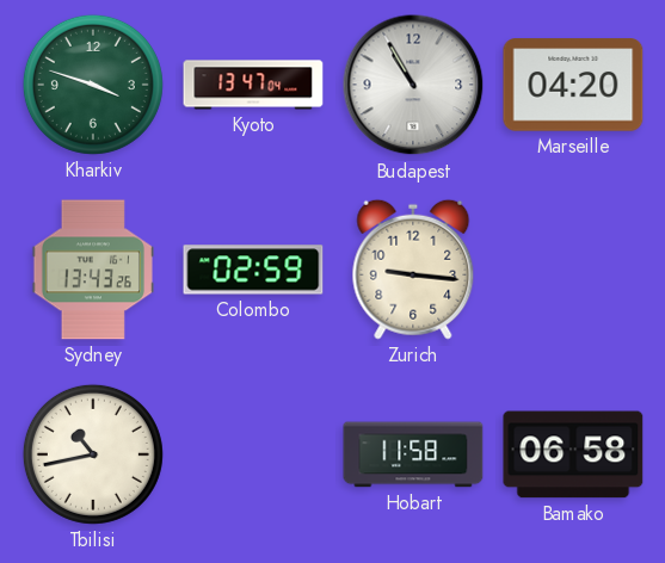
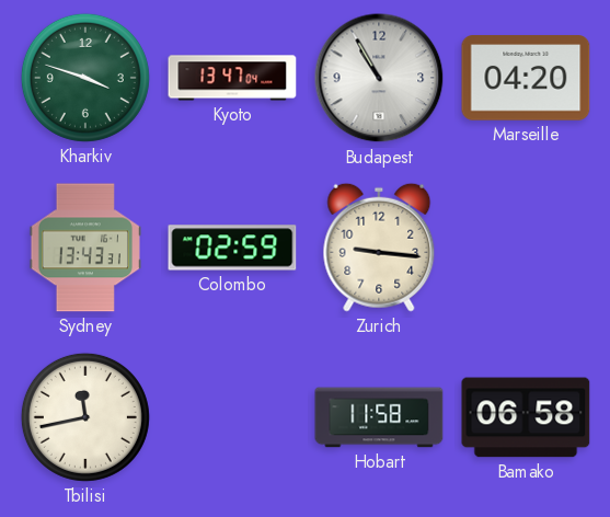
Sydney: 13:43:26 -> 13:43:31
Tbilisi: 10:43 -> 11:43
